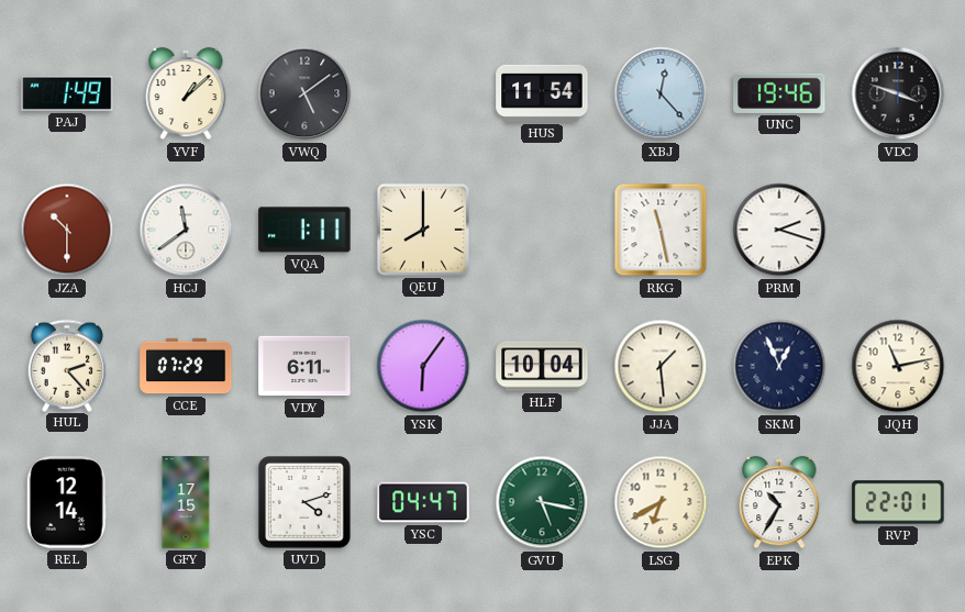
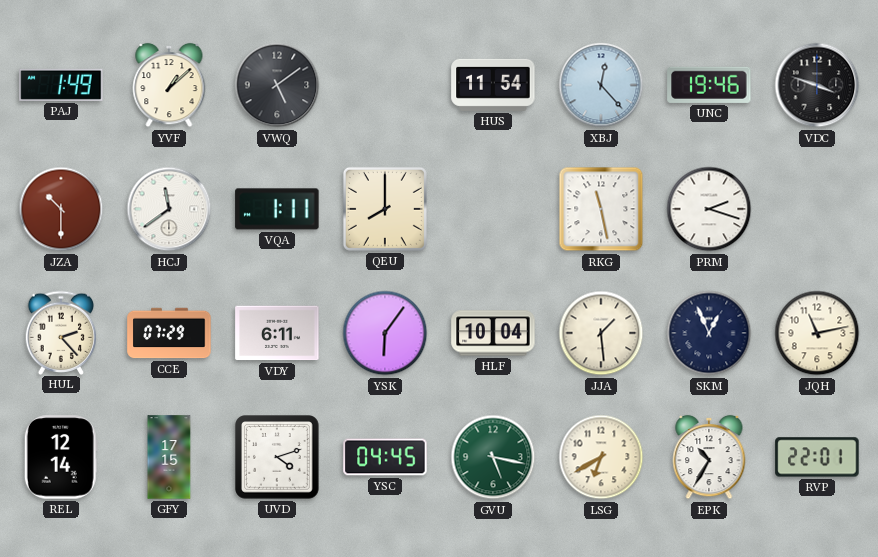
YSC: 04:47 -> 04:45
